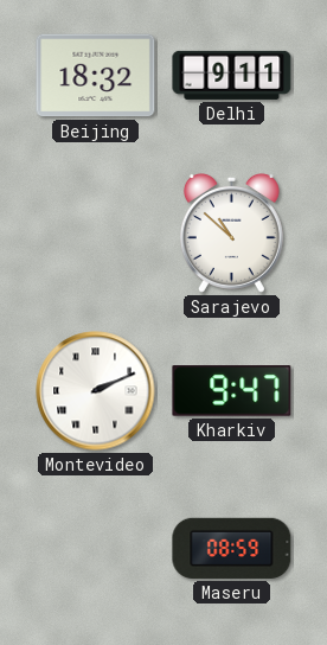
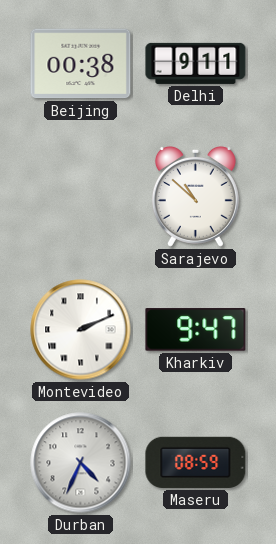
Beijing: 18:32 -> 00:38
Durban: none -> 4:34
